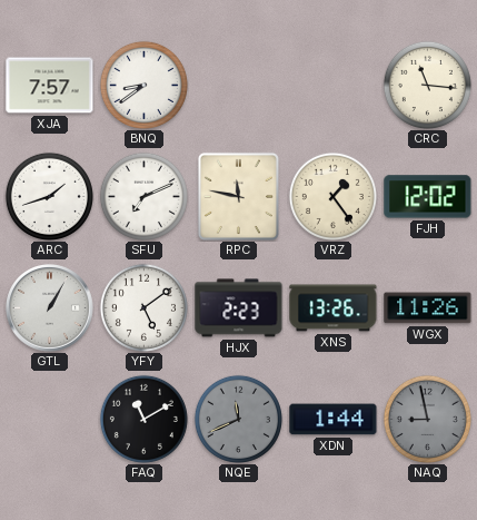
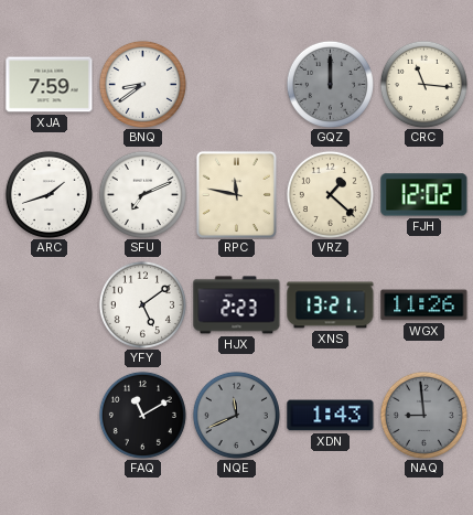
XJA: 7:57 -> 7:59
GQZ: none -> 12:00
VRZ: 1:24 -> 1:22
GTL: 1:05 -> none
XNS: 13:26 -> 13:21
XDN: 1:44 -> 1:43
NAQ: 8:58 -> 8:59
